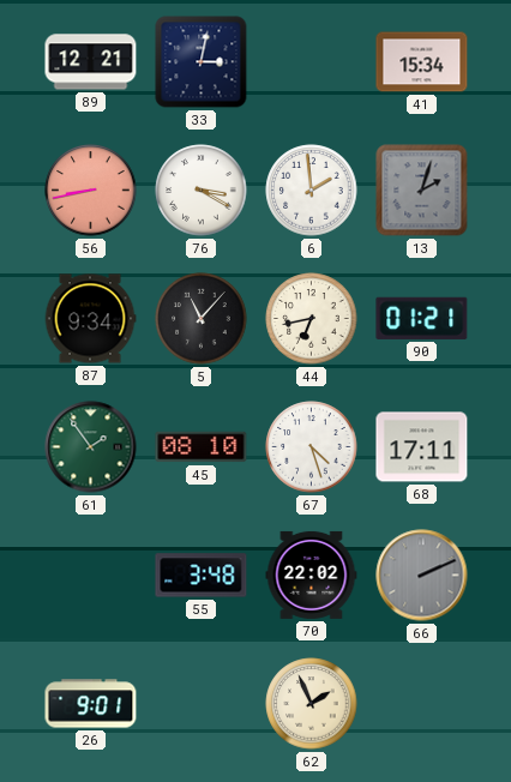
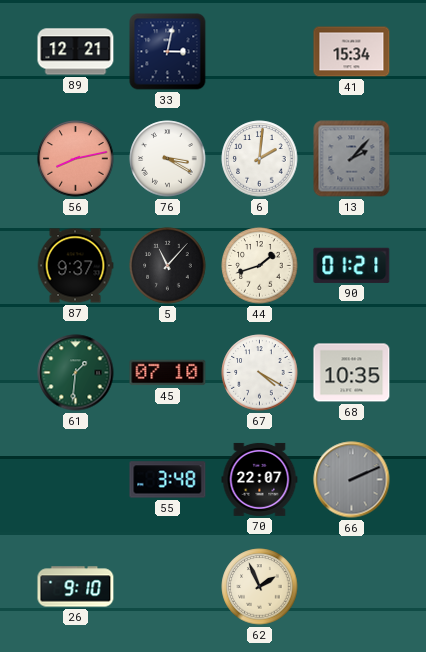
56: 8:43 -> 8:13
6: 1:59 -> 2:01
13: 2:03 -> 2:07
87: 9:34 -> 9:37
44: 6:43 -> 1:42
61: 1:54 -> 1:31
45: 08:10 -> 07:10
67: 4:27 -> 4:20
68: 17:11 -> 10:35
70: 22:02 -> 22:07
26: 9:01 -> 9:10
